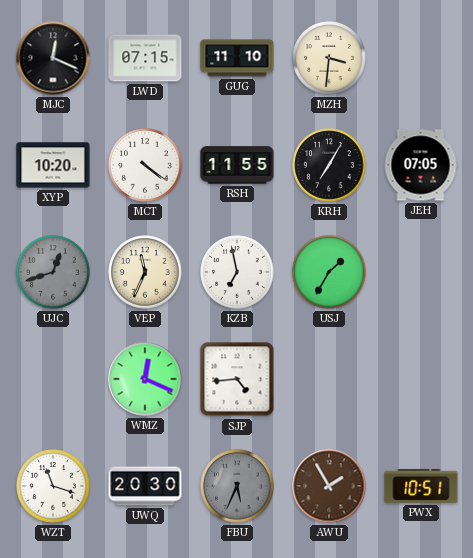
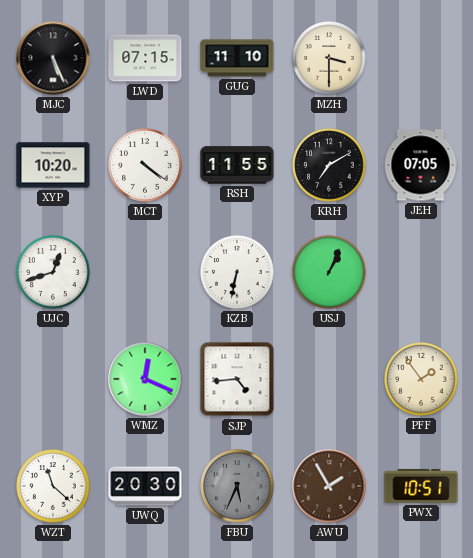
MJC: 12:19 -> 5:26
MZH: 3:31 -> 3:30
KRH: 7:05 -> 7:10
UJC dial: grey -> white
VEP: 11:34 -> none
KZB: 6:58 -> 6:32
USJ: 1:35 -> 1:04
PFF: none -> 1:54
WZT: 11:18 -> 11:22
